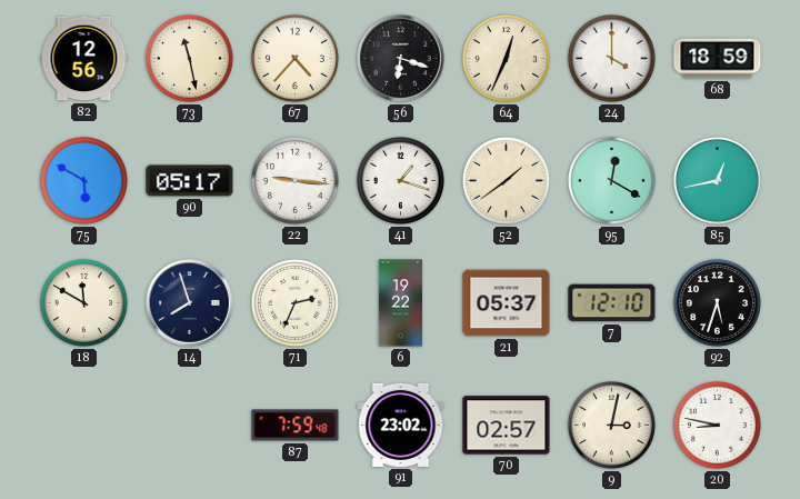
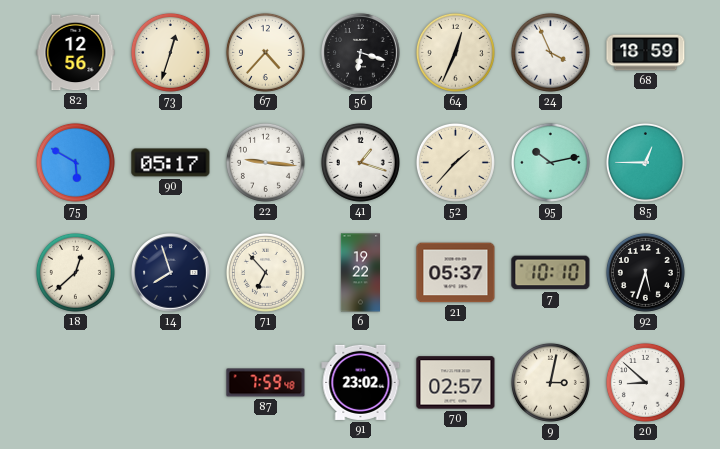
73: 11:28 -> 12:33
24: 4:00 -> 3:56
52: 1:39 -> 1:37
95: 12:20 -> 10:13
85: 12:43 -> 12:45
18: 11:50 -> 12:38
71: 2:34 -> 6:53
7: 12:10 -> 10:10
20: 8:47 -> 8:52
